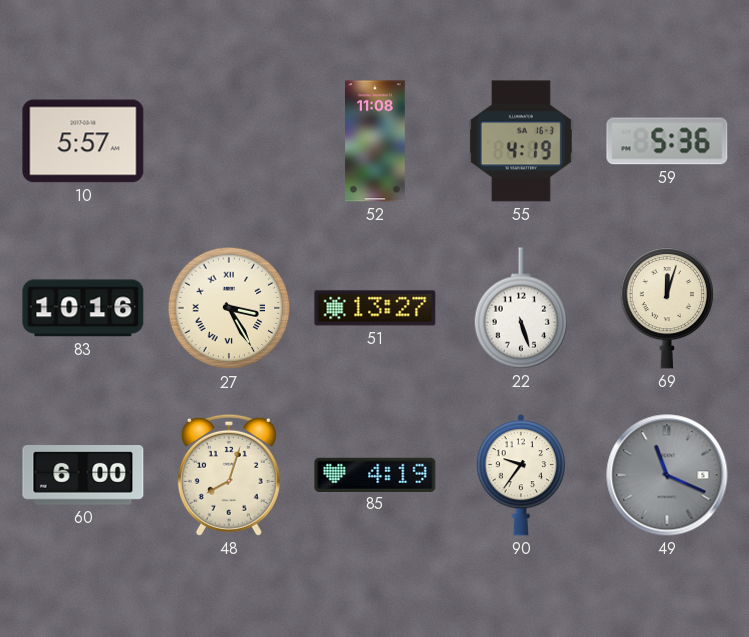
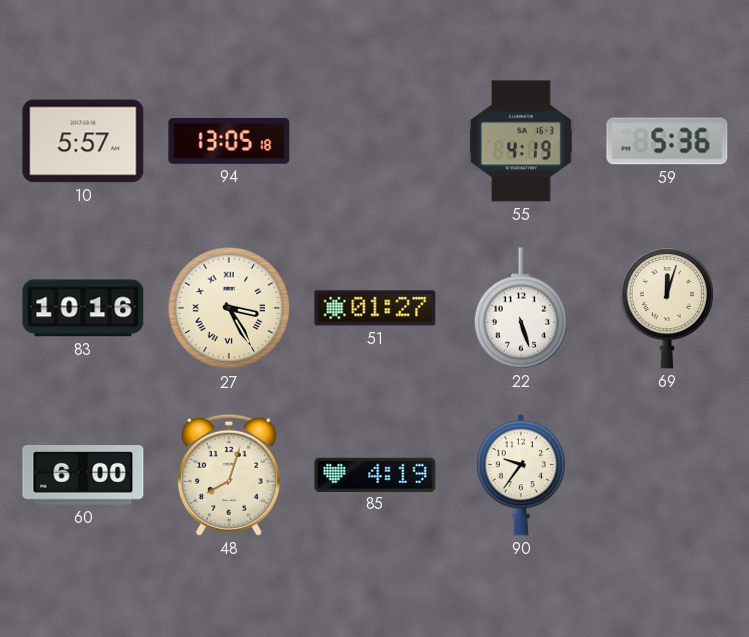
94: none -> 13:05
52: 11:08 -> none
51: 13:27 -> 01:27
49: 11:19 -> none
